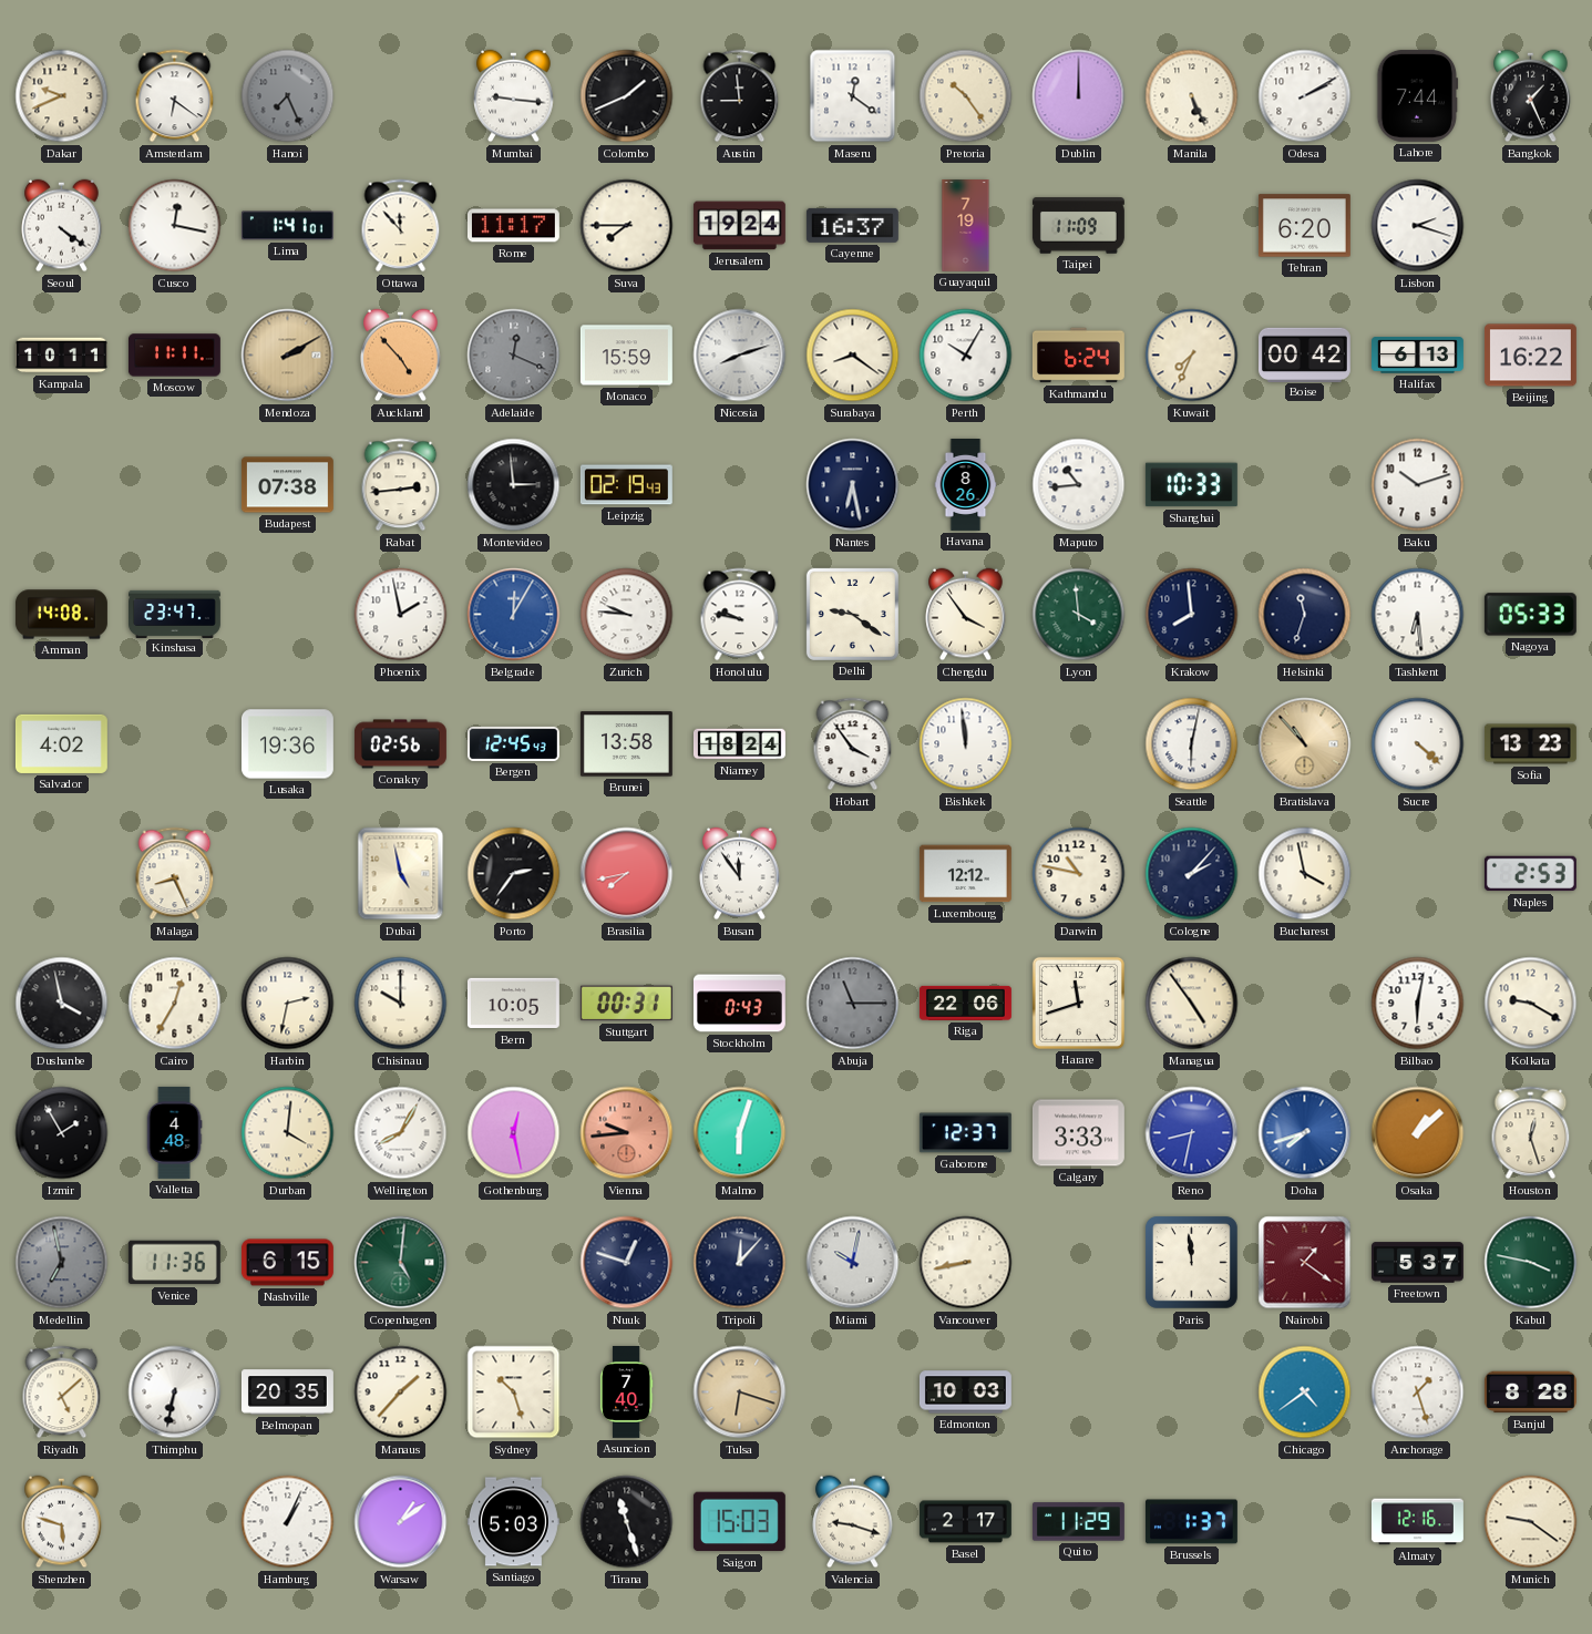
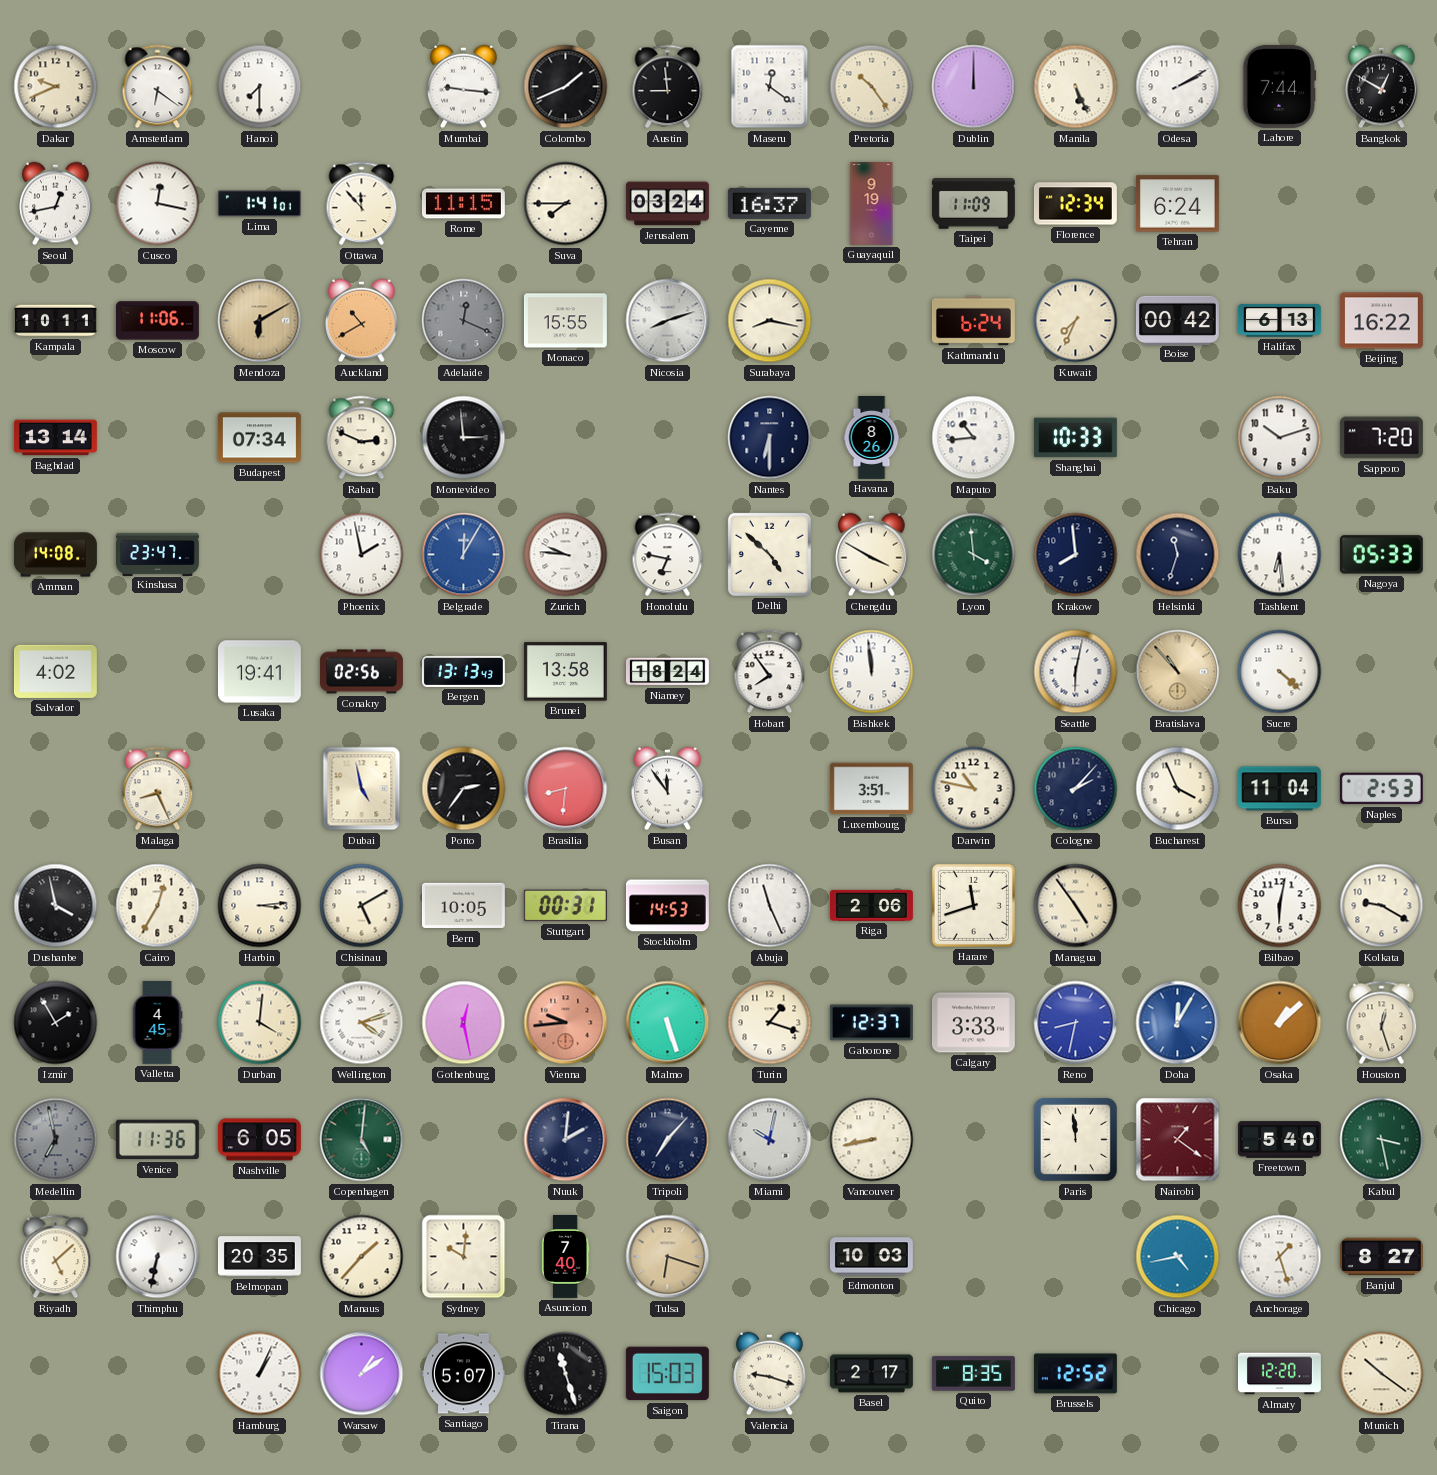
Hanoi: 7:26 -> 7:30
Hanoi dial: grey -> white
Bangkok: 1:26 -> 12:50
Seoul: 4:21 -> 12:43
Rome: 11:17 -> 11:15
Jerusalem: 19:24 -> 03:24
Guayaquil: 7:19 -> 9:19
Florence: none -> 12:34
Tehran: 6:20 -> 6:24
Lisbon: 2:18 -> none
Moscow: 11:11 -> 11:06
Mendoza: 2:10 -> 6:10
Auckland: 4:53 -> 10:40
Monaco: 15:59 -> 15:55
Surabaya: 8:21 -> 8:17
Perth: 10:05 -> none
Baghdad: none -> 13:14
Budapest: 07:38 -> 07:34
Rabat: 2:44 -> 2:49
Leipzig: 02:19 -> none
Nantes: 6:28 -> 6:30
Sapporo: none -> 7:20
Honolulu: 9:47 -> 6:47
Delhi: 9:21 -> 4:52
Chengdu: 3:54 -> 3:50
Lusaka: 19:36 -> 19:41
Bergen: 12:45 -> 13:13
Hobart: 3:54 -> 7:54
Sofia: 13:23 -> none
Brasilia: 7:43 -> 8:31
Luxembourg: 12:12 -> 3:51
Bucharest: 3:58 -> 3:56
Bursa: none -> 11:04
Harbin: 2:32 -> 3:14
Chisinau: 10:00 -> 5:10
Stockholm: 0:43 -> 14:53
Abuja: 11:15 -> 11:26
Abuja dial: grey -> white
Riga: 22:06 -> 2:06
Valletta: 4:48 -> 4:45
Wellington: 8:05 -> 4:12
Malmo: 6:03 -> 5:27
Turin: none -> 1:18
Doha: 7:42 -> 12:05
Nashville: 6:15 -> 6:05
Nuuk: 12:48 -> 2:01
Tripoli: 12:07 -> 7:07
Freetown: 5:37 -> 5:40
Kabul: 3:47 -> 3:28
Sydney: 10:27 -> 10:01
Chicago: 4:39 -> 4:43
Banjul: 8:28 -> 8:27
Shenzhen: 5:48 -> none
Santiago: 5:03 -> 5:07
Quito: 11:29 -> 8:35
Brussels: 1:37 -> 12:52
Almaty: 12:16 -> 12:20
Munich: 9:21 -> 10:21
